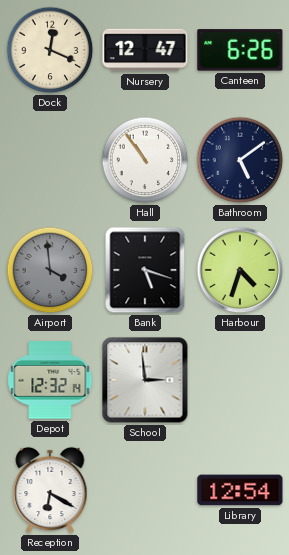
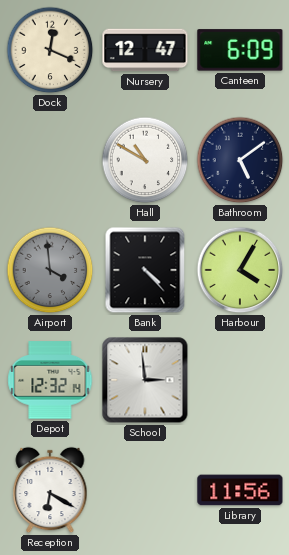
Canteen: 6:26 -> 6:09
Hall: 10:54 -> 10:50
Bank: 5:18 -> 4:23
Harbour: 4:33 -> 4:05
Library: 12:54 -> 11:56
